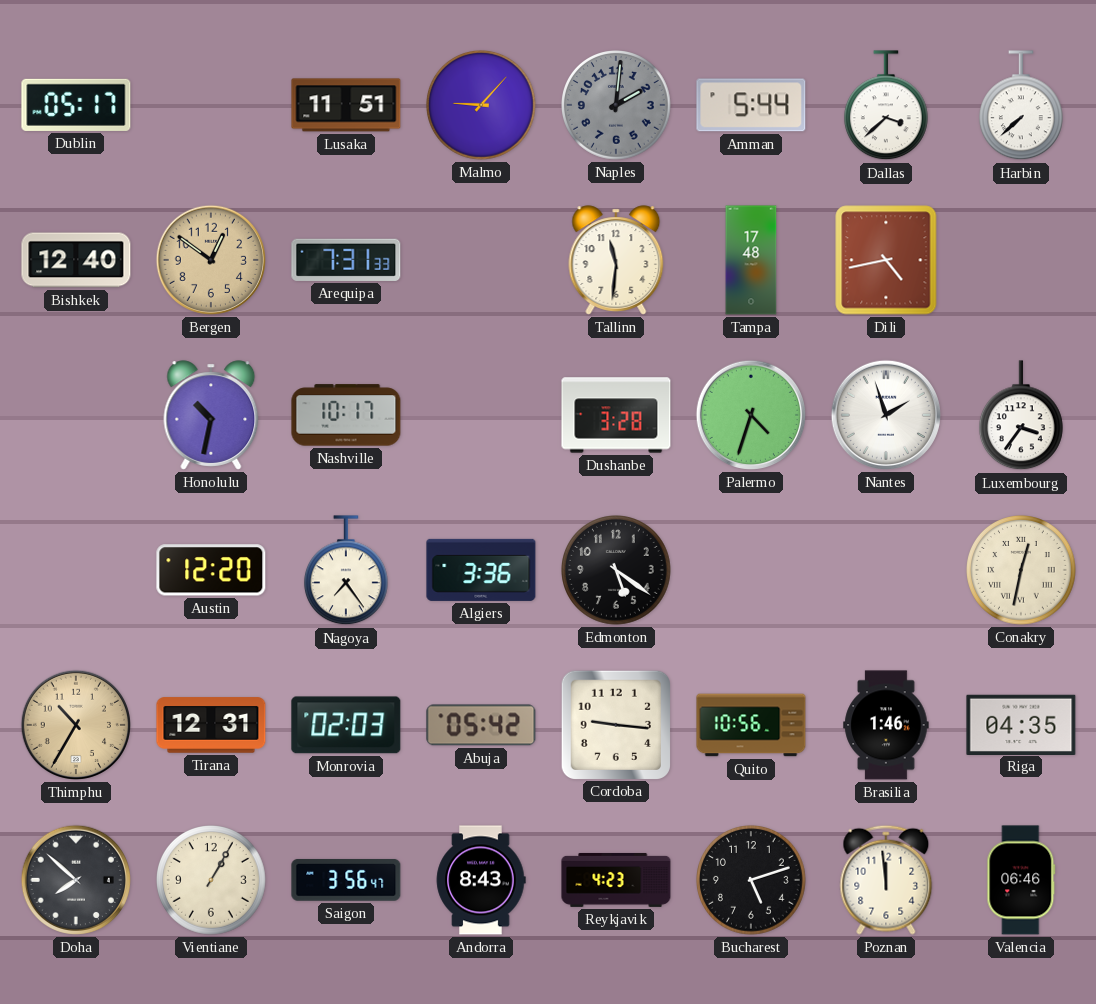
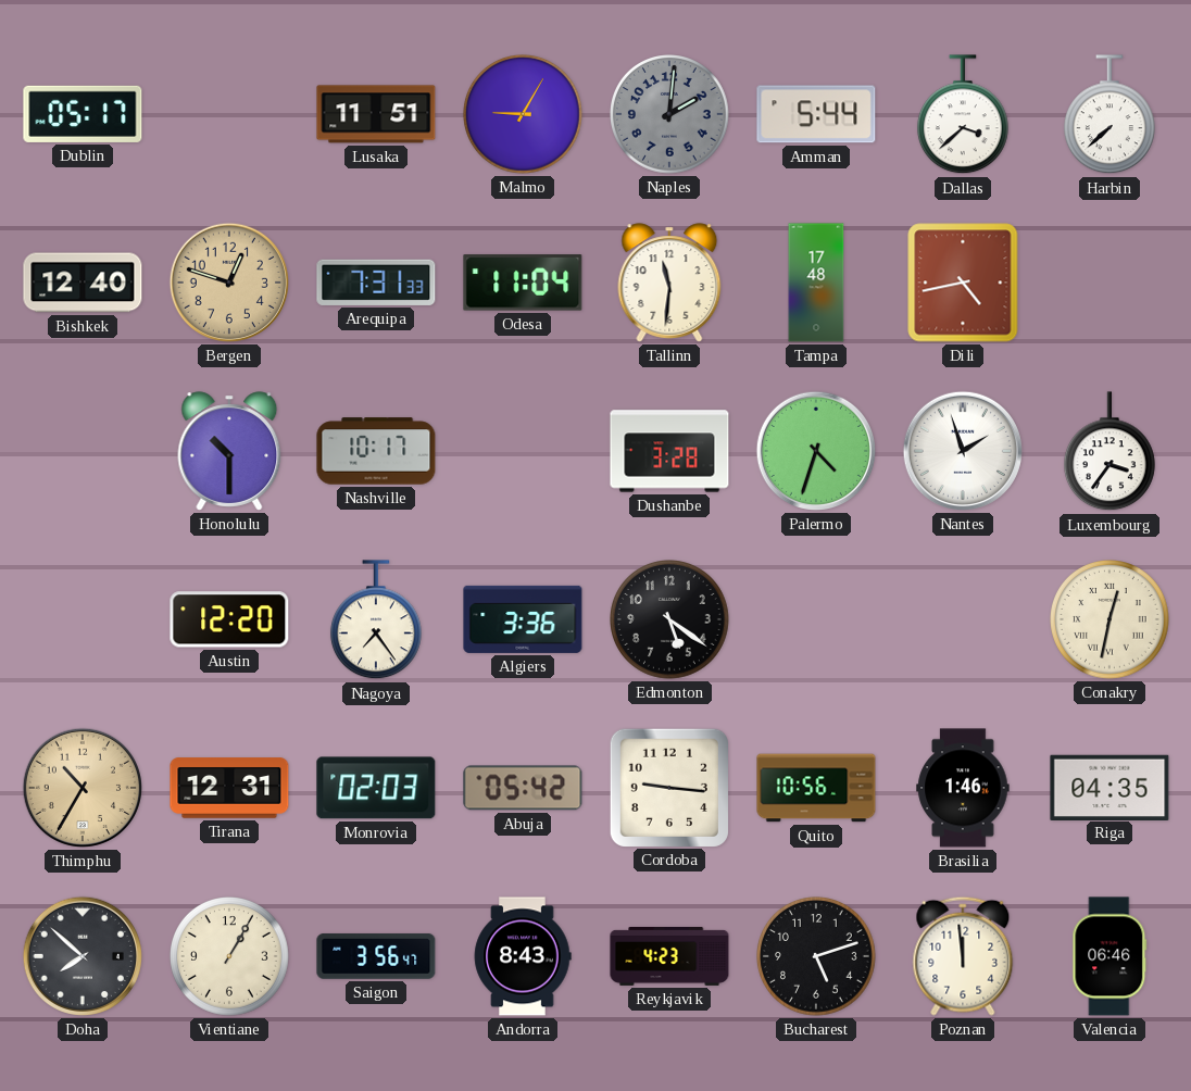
Malmo: 9:07 -> 9:05
Bergen: 12:51 -> 12:48
Odesa: none -> 11:04
Honolulu: 10:32 -> 10:30
